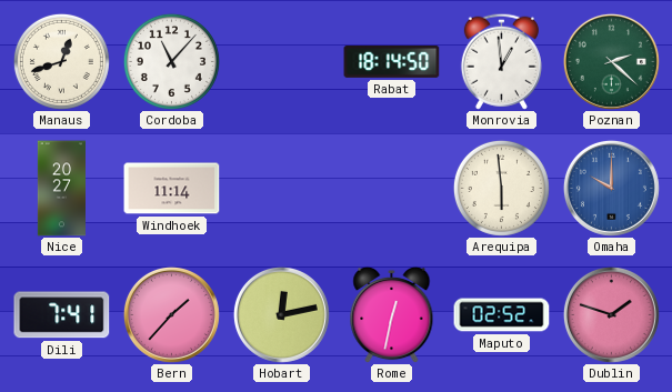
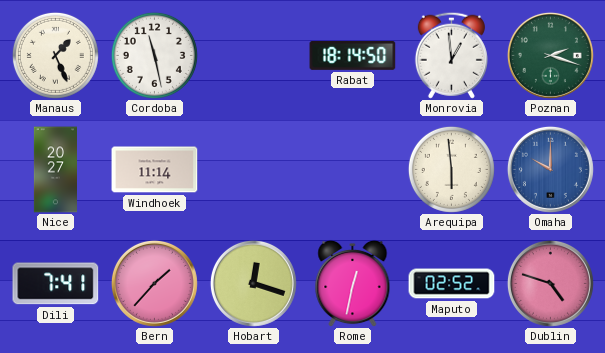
Manaus: 12:42 -> 1:26
Cordoba: 11:07 -> 11:28
Poznan: 2:22 -> 2:18
Hobart: 12:13 -> 12:18
Dublin: 1:48 -> 4:48
